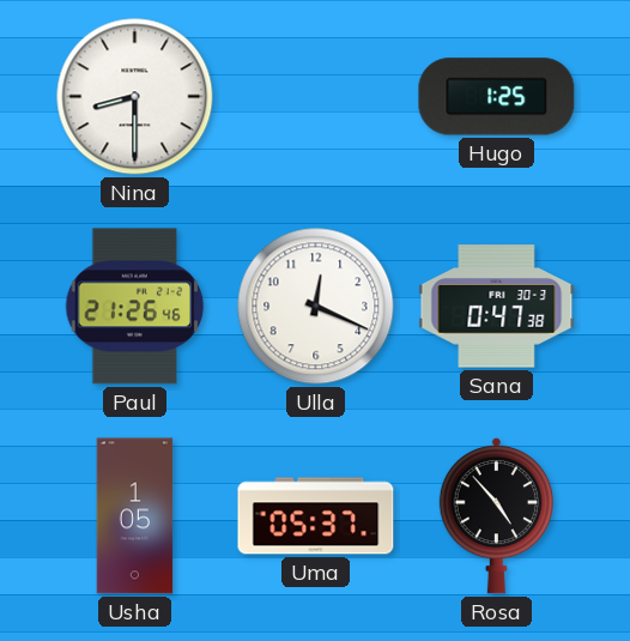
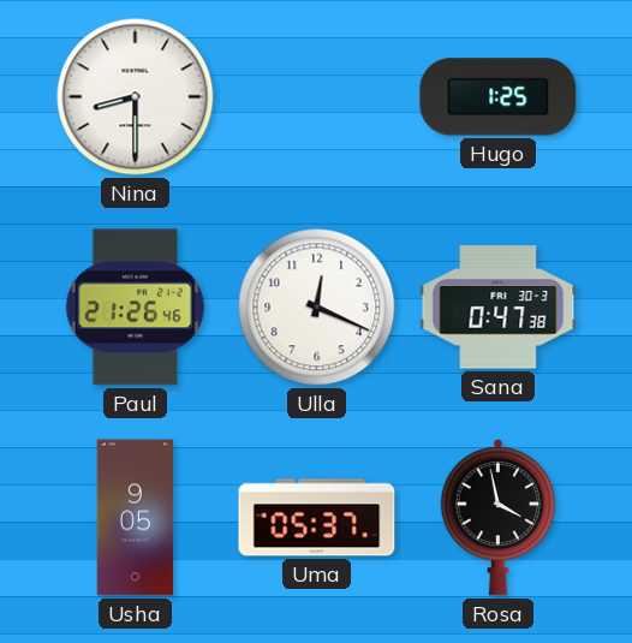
Usha: 1:05 -> 9:05
Rosa: 4:53 -> 3:58
